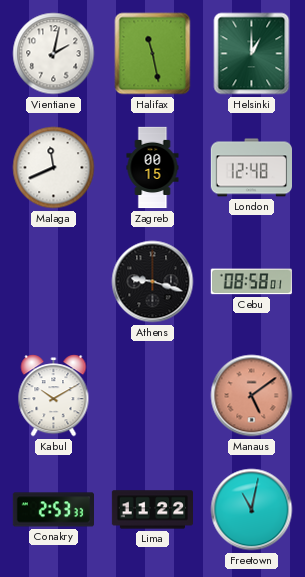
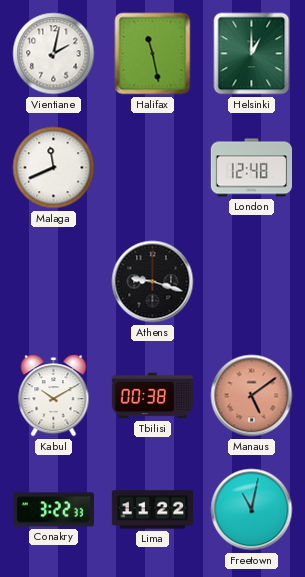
Zagreb: 00:15 -> none
Cebu: 08:58 -> none
Tbilisi: none -> 00:38
Conakry: 2:53 -> 3:22
